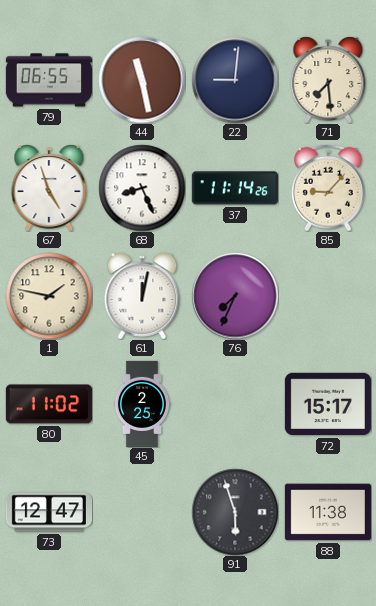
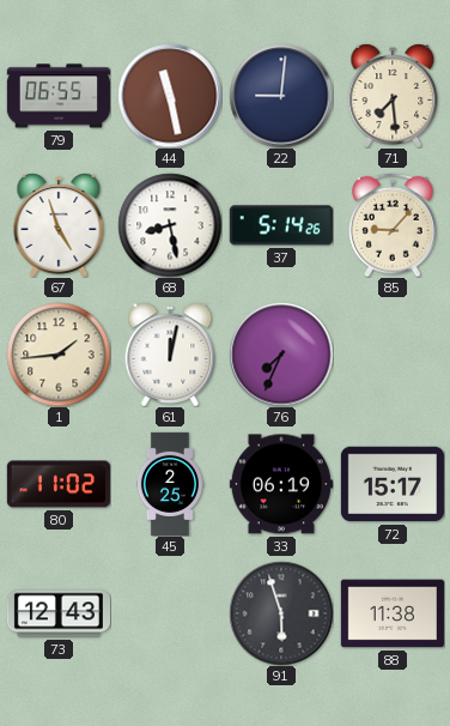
68: 8:26 -> 8:28
37: 11:14 -> 5:14
1: 1:47 -> 1:44
33: none -> 06:19
73: 12:47 -> 12:43
